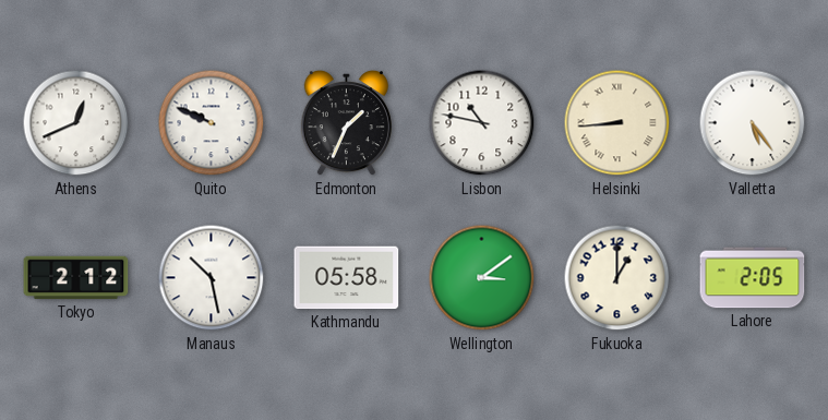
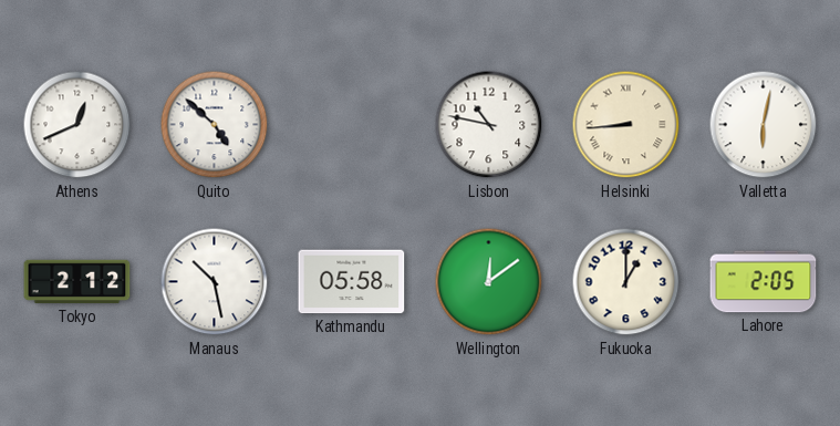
Quito: 9:49 -> 4:52
Edmonton: 1:34 -> none
Valletta: 5:24 -> 6:02
Wellington: 3:09 -> 12:09
